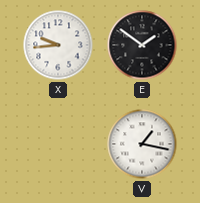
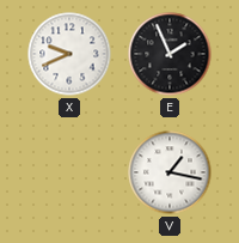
X: 9:44 -> 9:41
E: 1:51 -> 1:56
